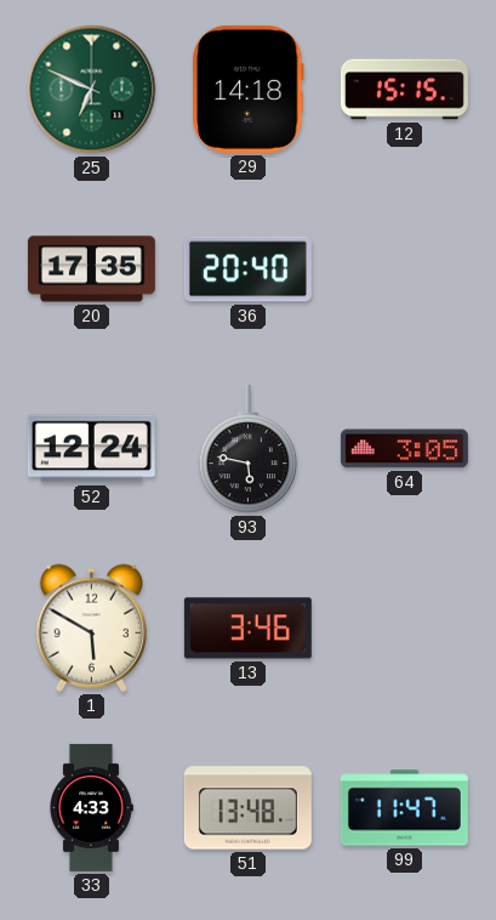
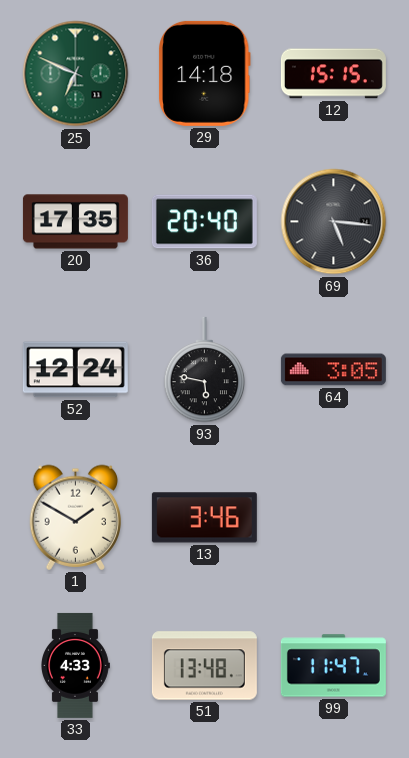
69: none -> 5:16
1: 5:50 -> 1:50
